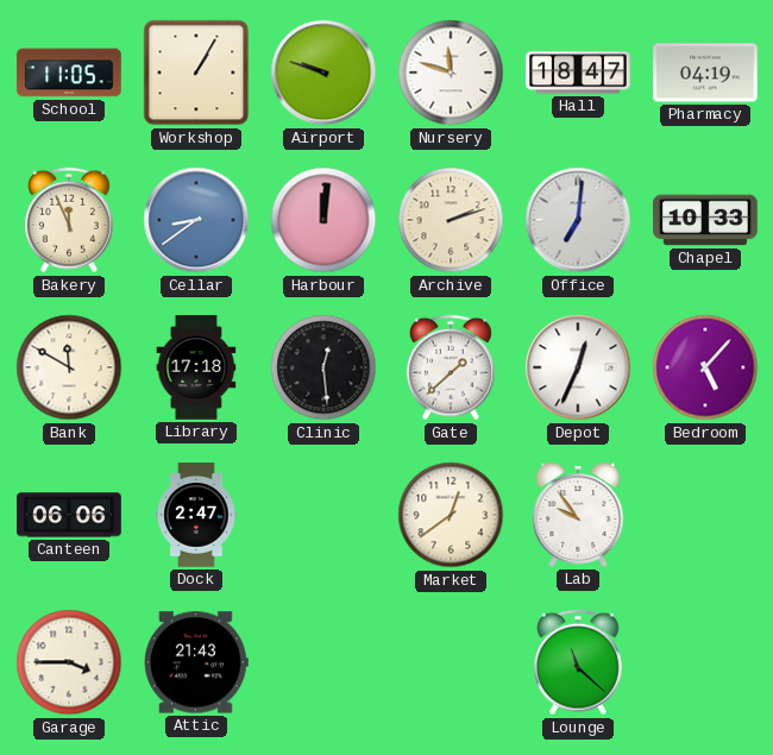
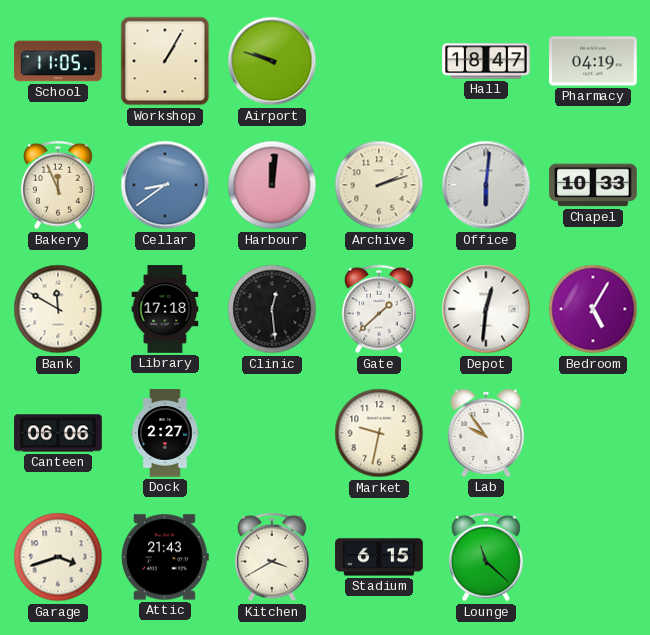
Nursery: 11:48 -> none
Office: 7:01 -> 6:01
Depot: 12:34 -> 12:31
Bedroom: 5:07 -> 5:05
Dock: 2:47 -> 2:27
Market: 12:39 -> 9:32
Garage: 3:45 -> 3:42
Kitchen: none -> 3:40
Stadium: none -> 6:15
